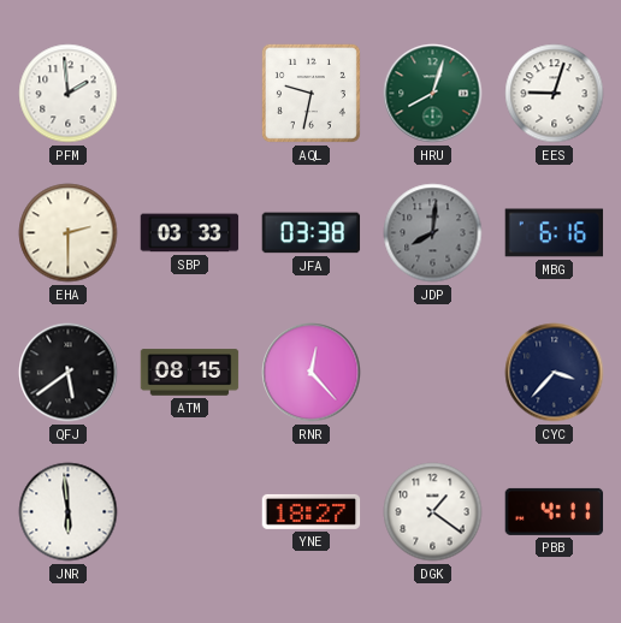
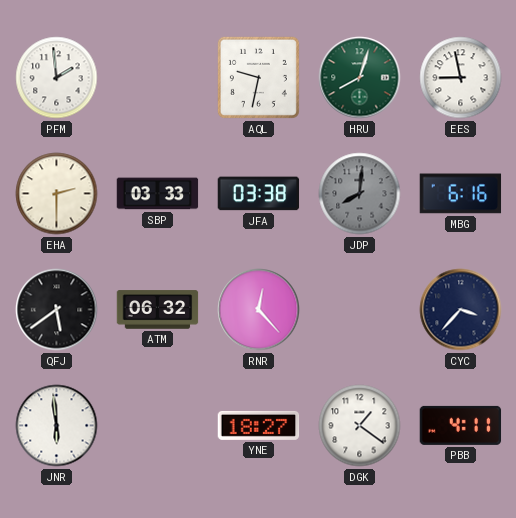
EES: 9:03 -> 8:58
ATM: 08:15 -> 06:32
